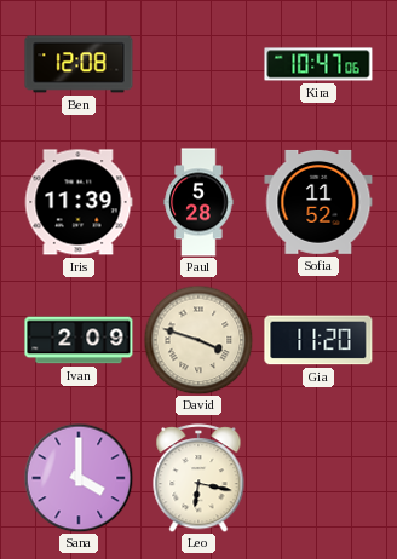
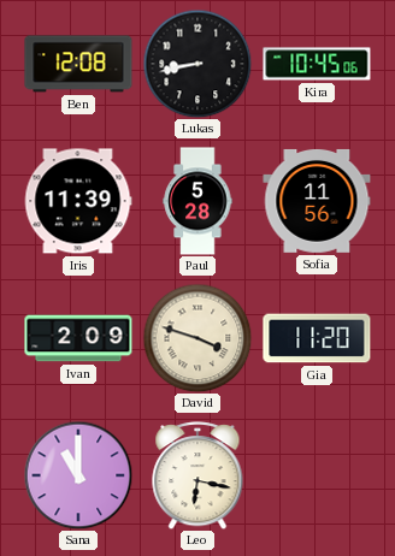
Lukas: none -> 8:43
Kira: 10:47 -> 10:45
Sofia: 11:52 -> 11:56
Sana: 4:00 -> 11:00
